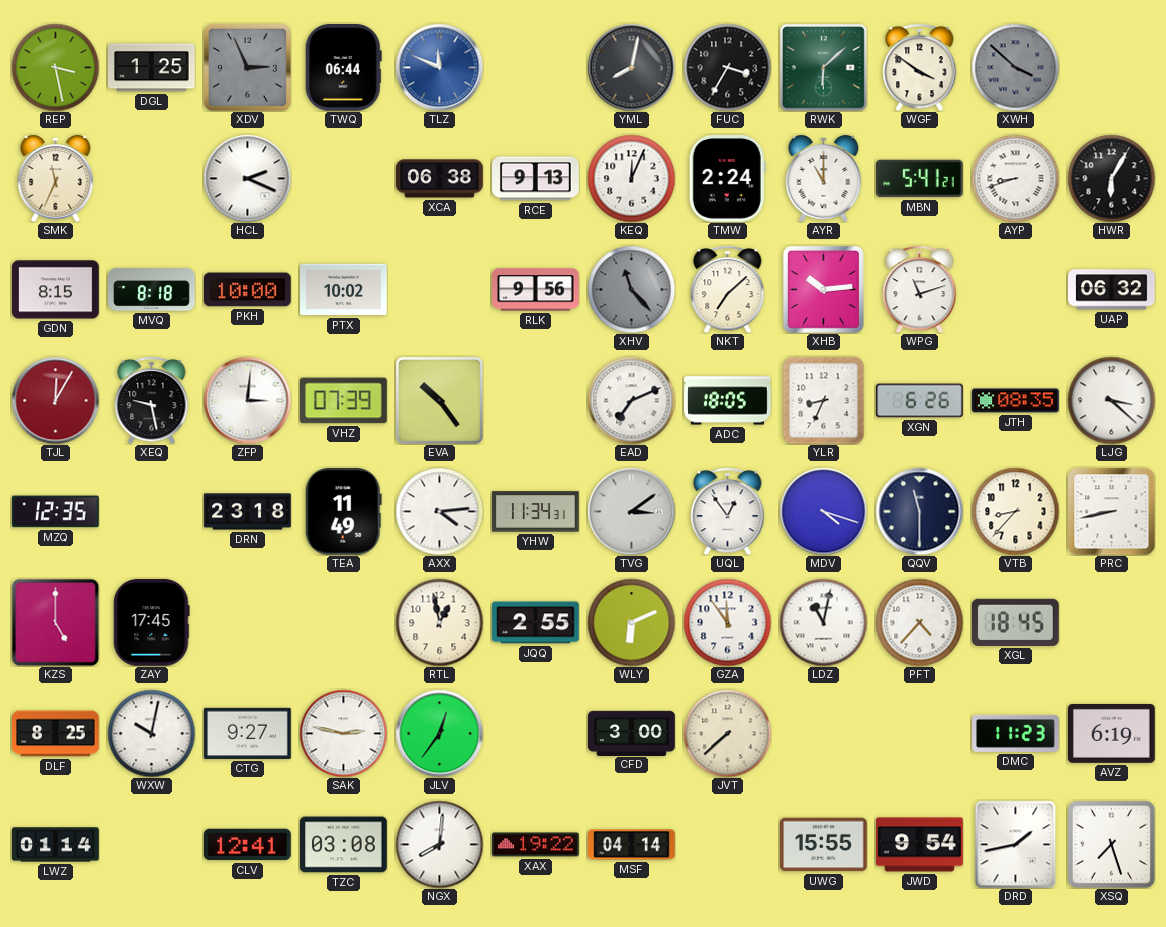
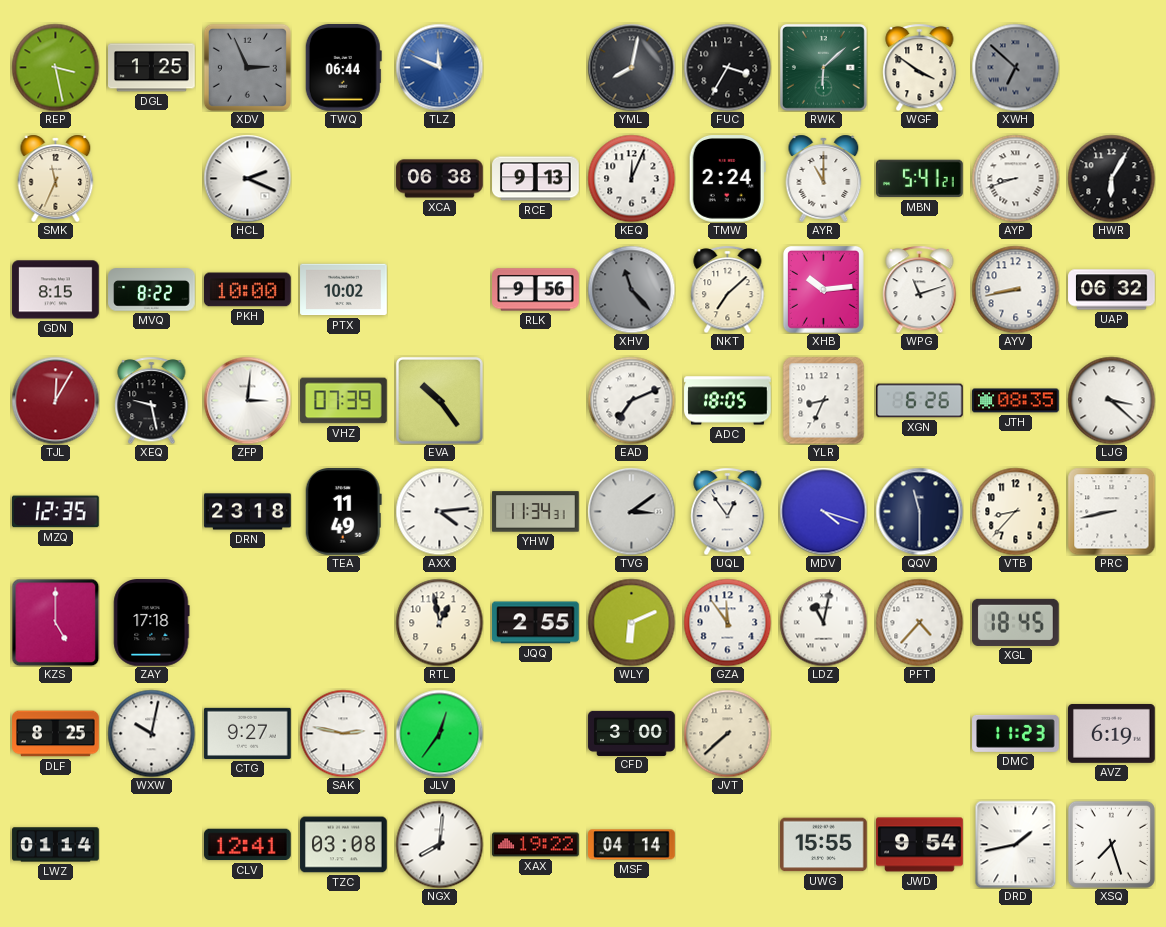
XWH: 3:52 -> 6:52
MVQ: 8:18 -> 8:22
AYV: none -> 8:43
ZAY: 17:45 -> 17:18
